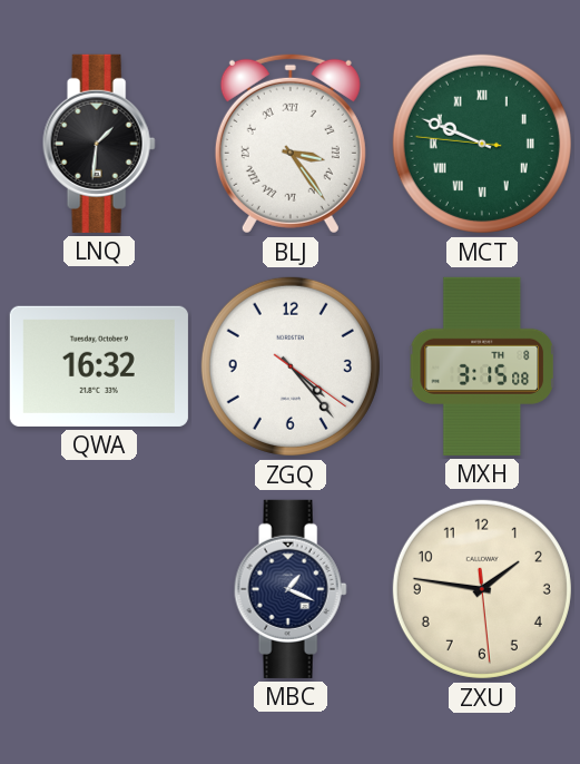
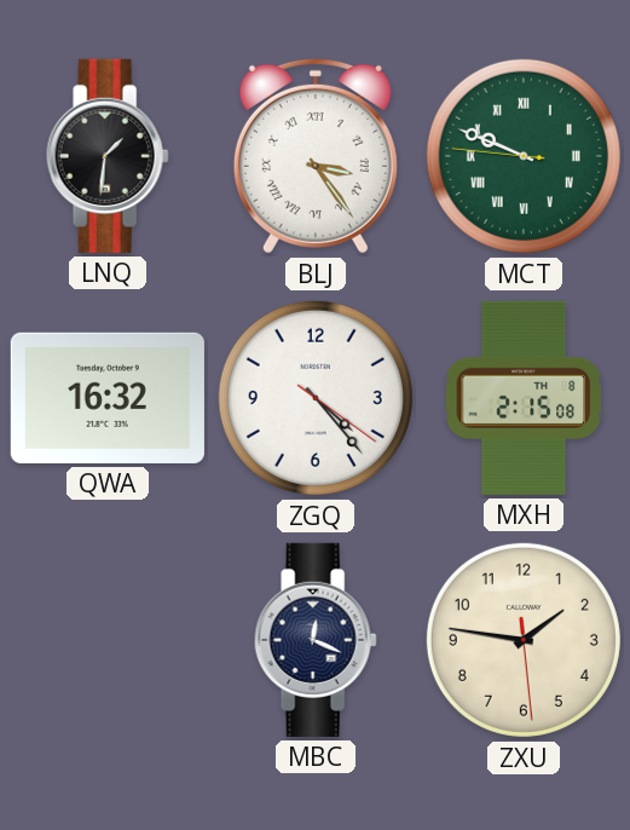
MXH: 3:15 -> 2:15
MBC: 1:19 -> 12:19
